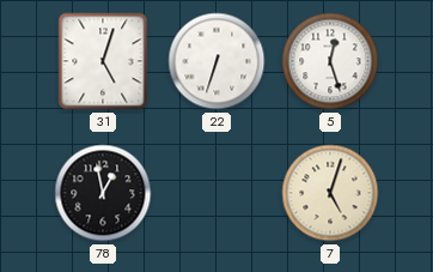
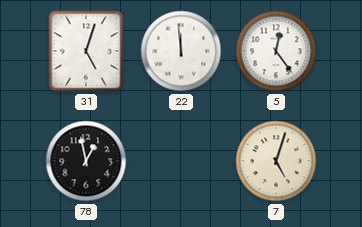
22: 6:33 -> 11:59
5: 12:27 -> 12:24
